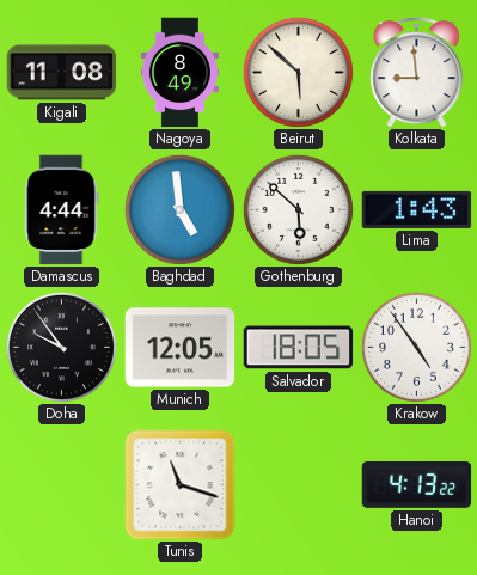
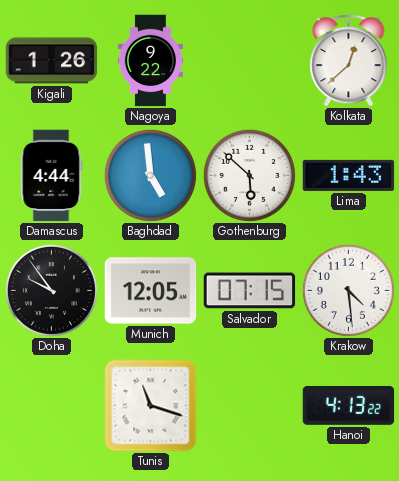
Kigali: 11:08 -> 1:26
Nagoya: 8:49 -> 9:22
Beirut: 5:52 -> none
Kolkata: 8:59 -> 12:38
Salvador: 18:05 -> 07:15
Krakow: 4:54 -> 4:29
